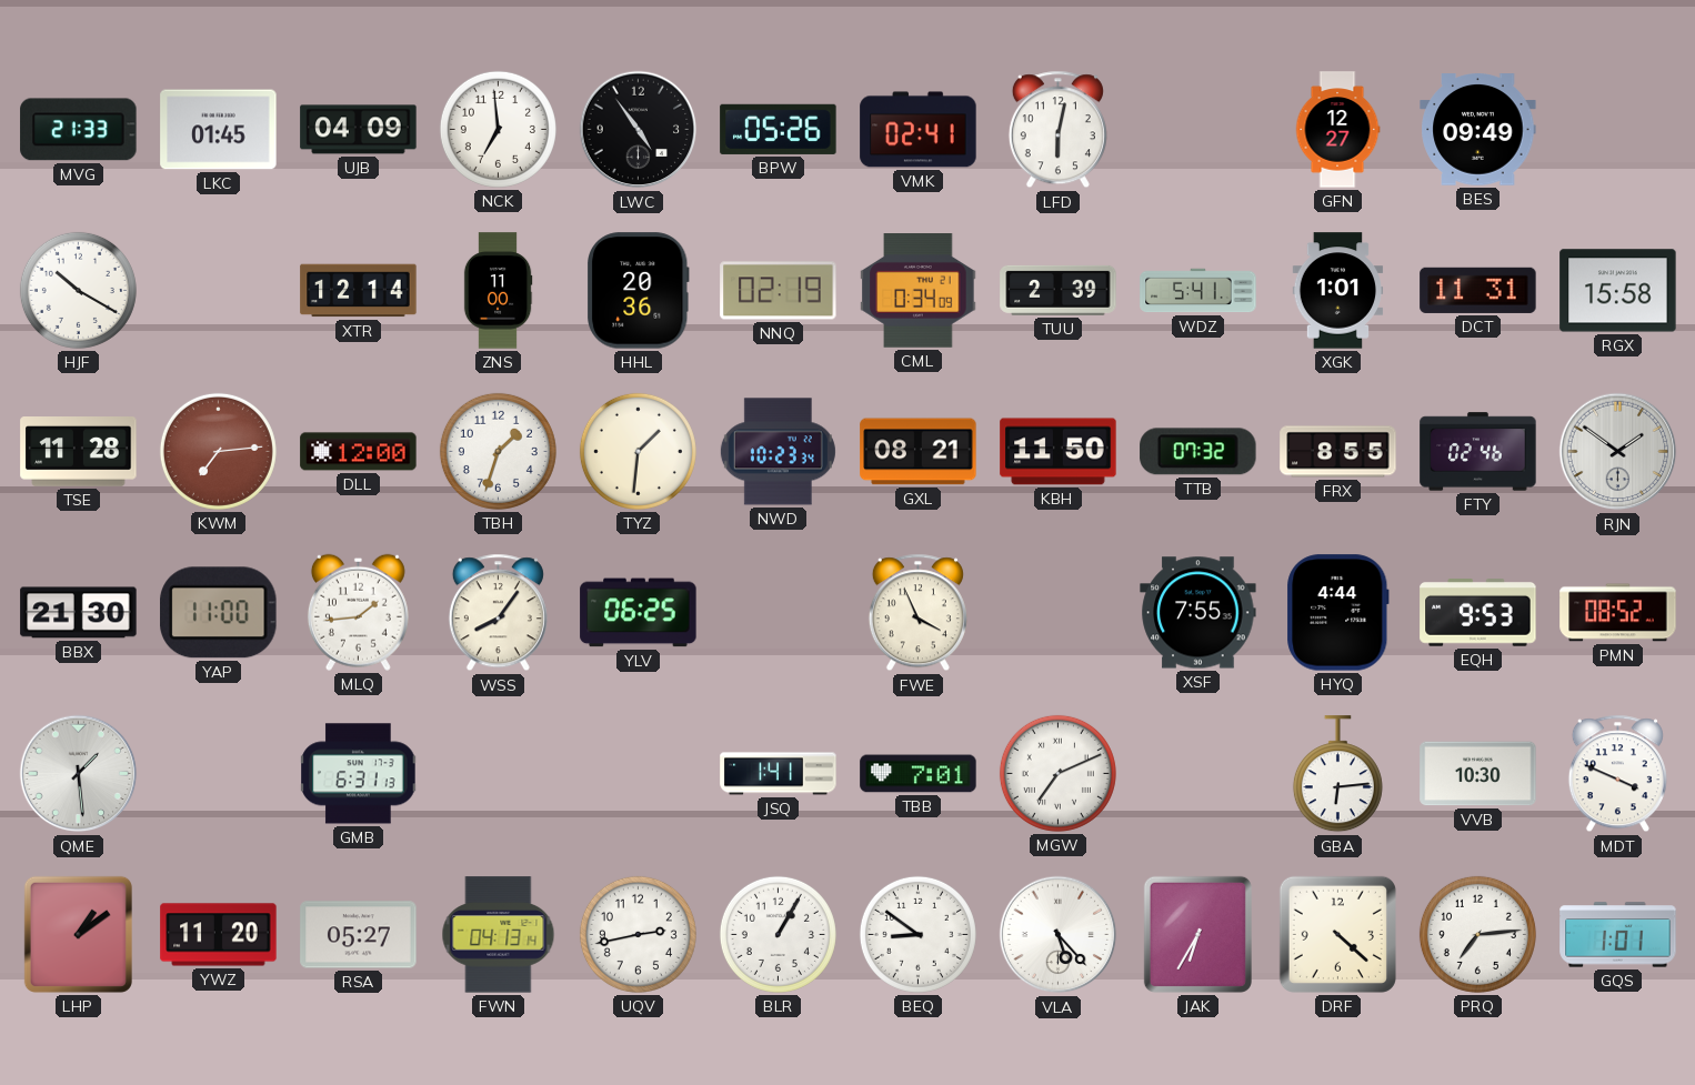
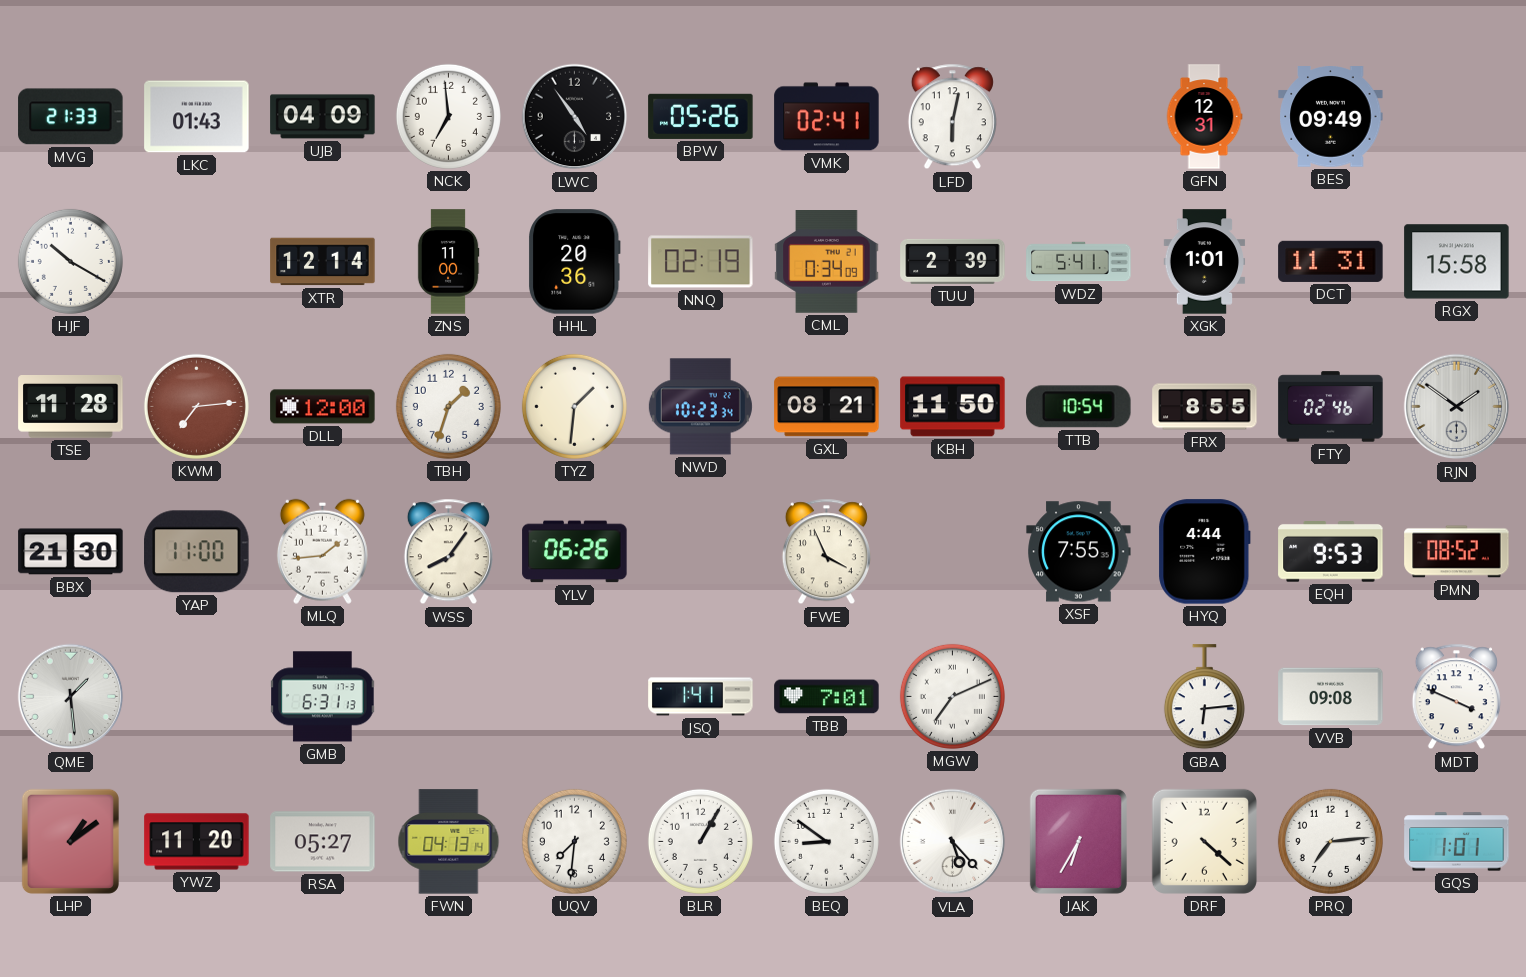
LKC: 01:45 -> 01:43
GFN: 12:27 -> 12:31
TTB: 07:32 -> 10:54
YLV: 06:25 -> 06:26
VVB: 10:30 -> 09:08
UQV: 2:43 -> 7:31
